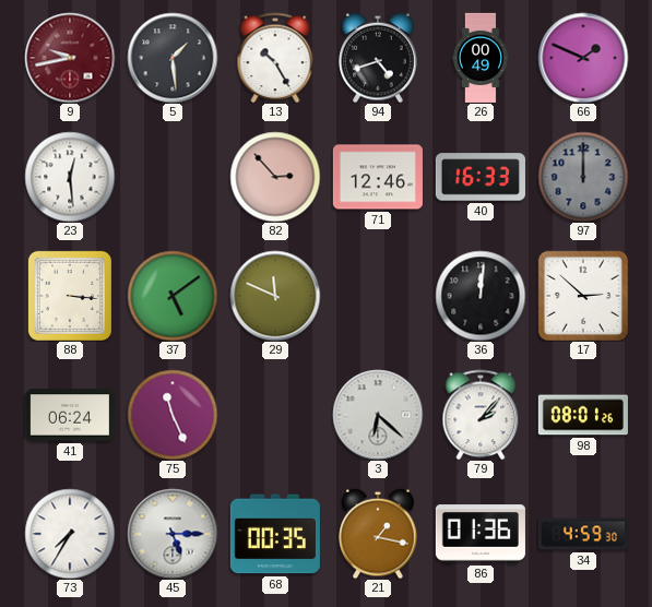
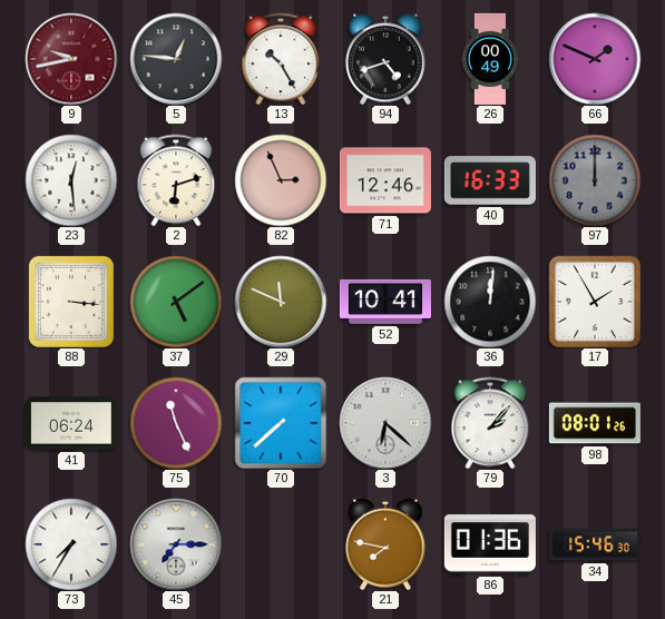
5: 1:29 -> 12:46
2: none -> 6:12
82: 2:53 -> 2:56
52: none -> 10:41
17: 2:52 -> 1:55
70: none -> 7:38
45: 5:15 -> 7:15
68: 00:35 -> none
21: 1:17 -> 7:47
34: 4:59 -> 15:46
